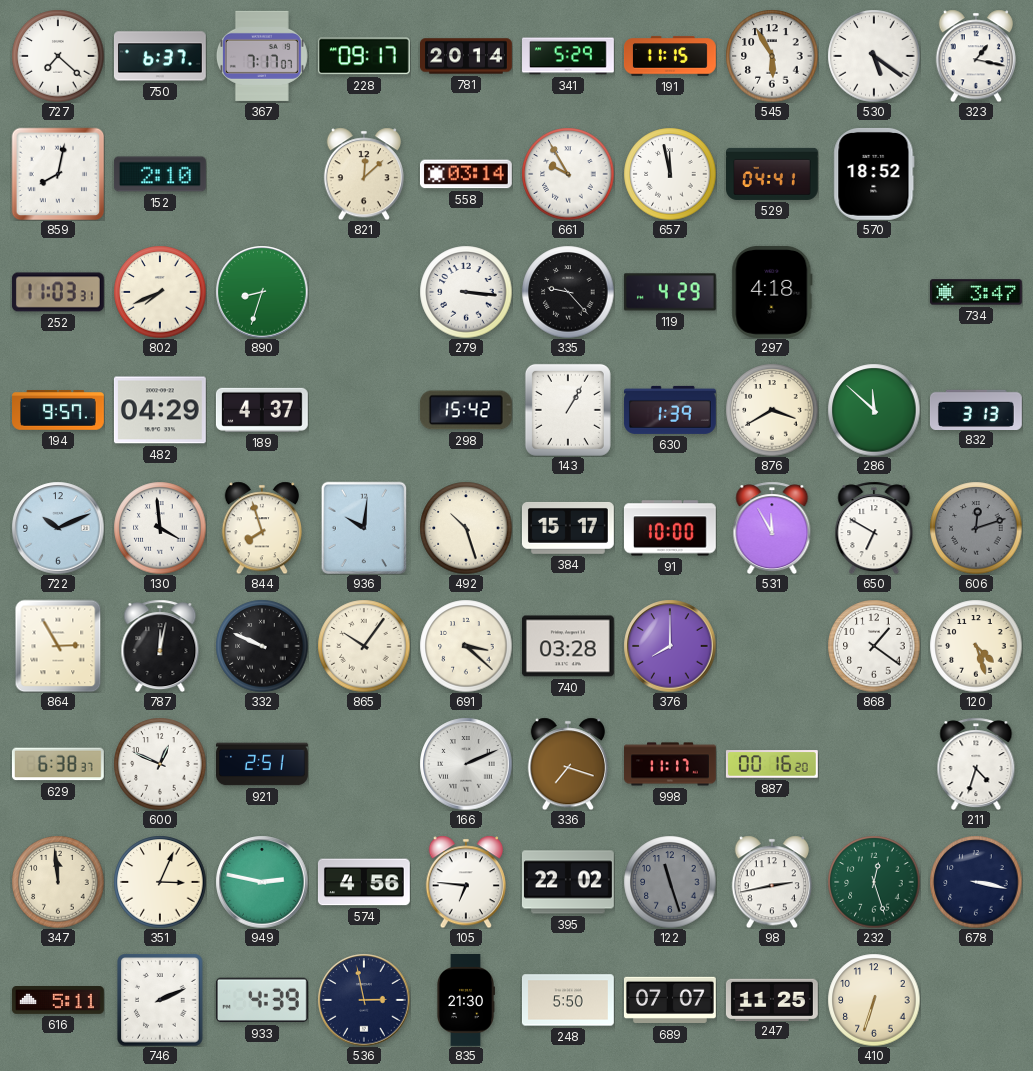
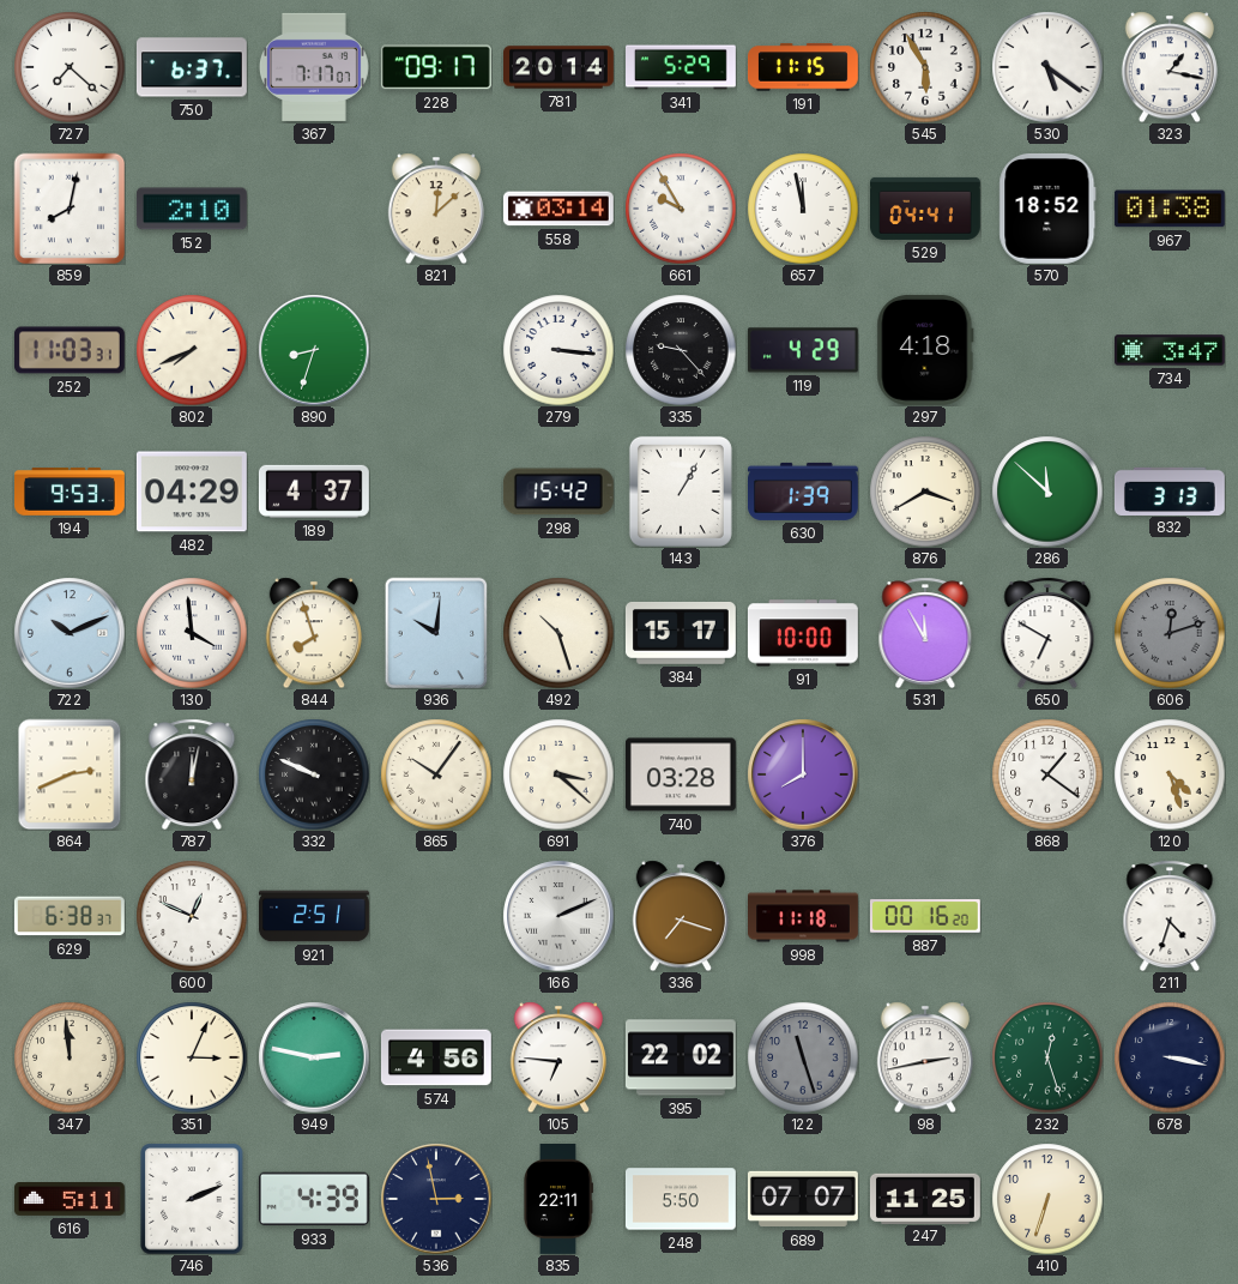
967: none -> 01:38
194: 9:57 -> 9:53
864: 2:55 -> 2:41
998: 11:17 -> 11:18
835: 21:30 -> 22:11
